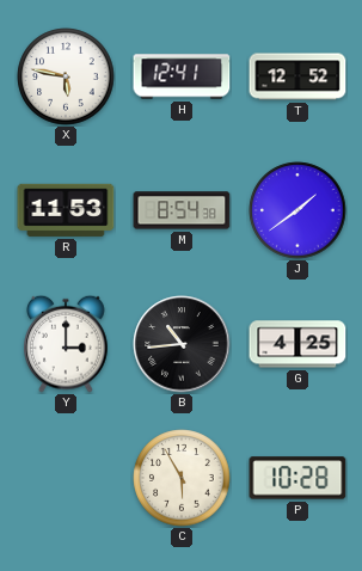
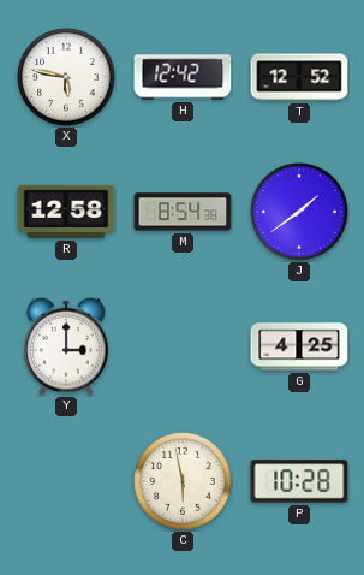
H: 12:41 -> 12:42
R: 11:53 -> 12:58
B: 10:44 -> none
C: 5:55 -> 5:58
